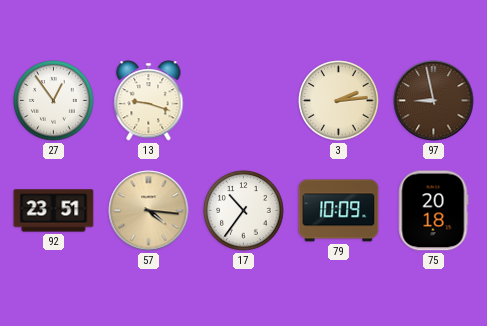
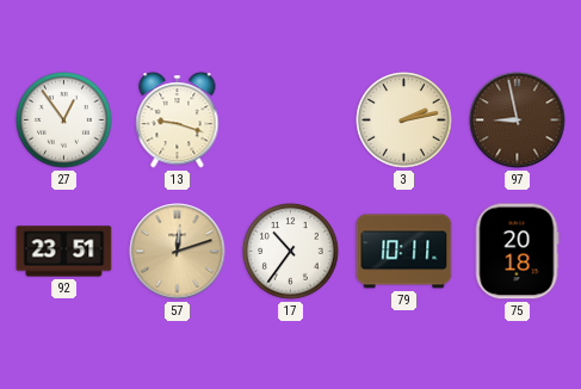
3: 2:14 -> 2:13
57: 4:16 -> 12:12
79: 10:09 -> 10:11
